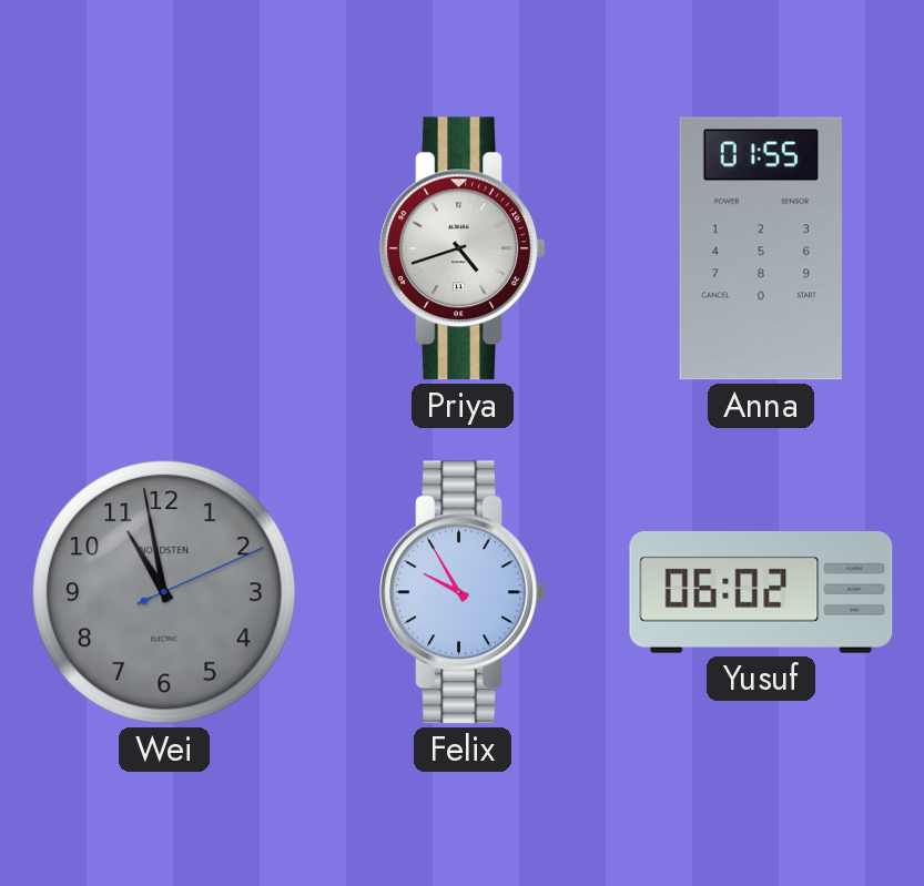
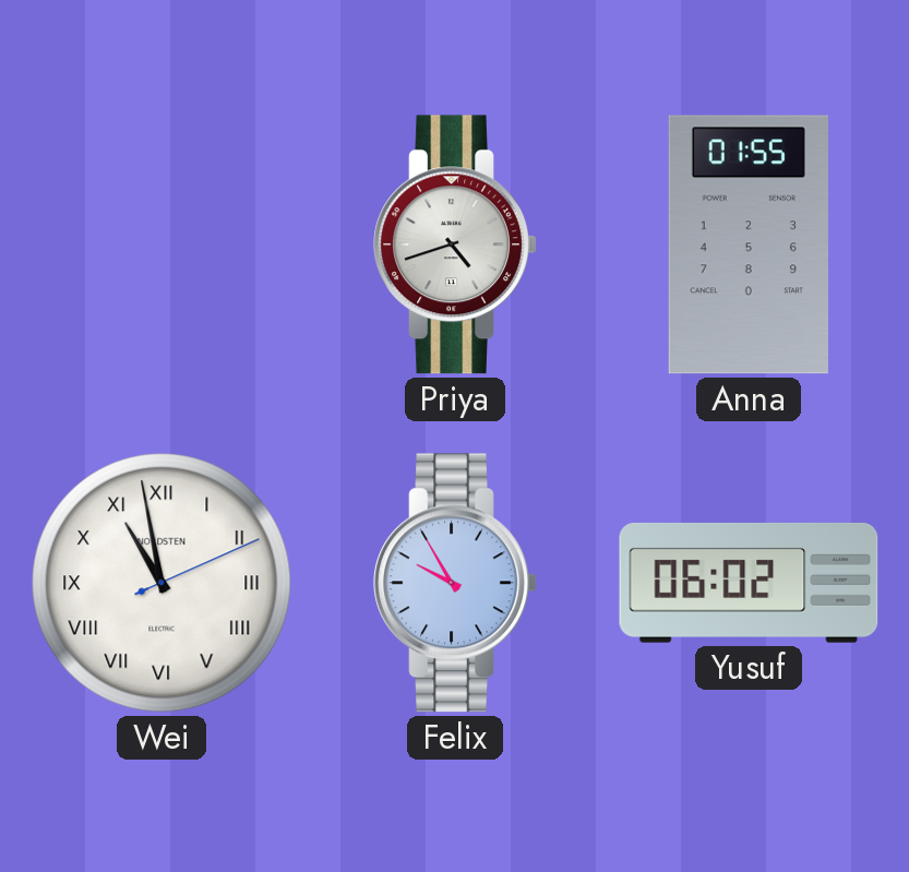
Wei dial: grey -> white
Wei numerals: Arabic -> Roman
